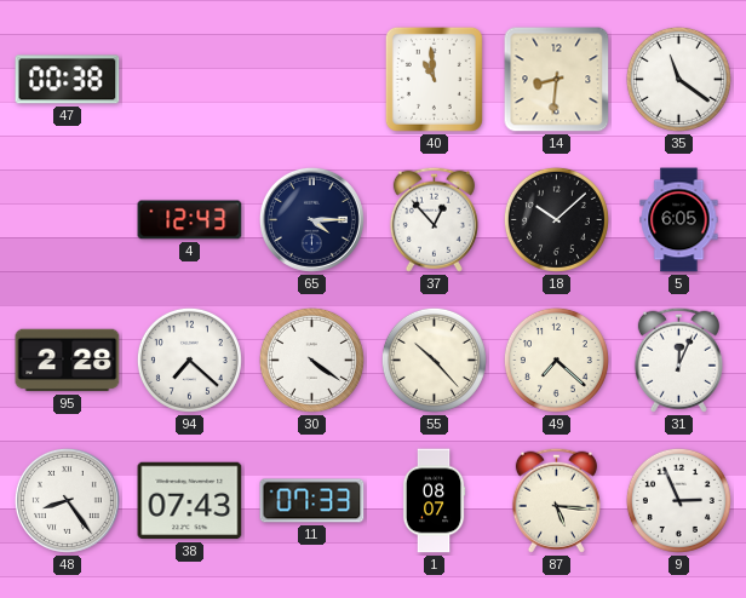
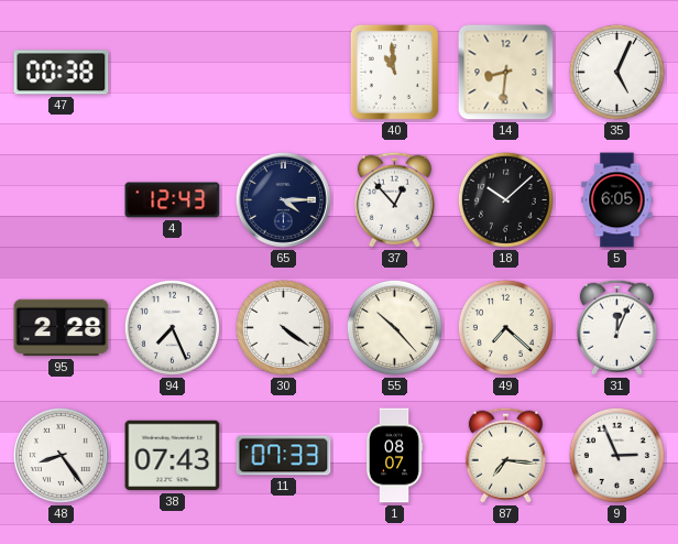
35: 11:21 -> 5:04
94: 7:22 -> 7:26
87: 5:16 -> 7:16
